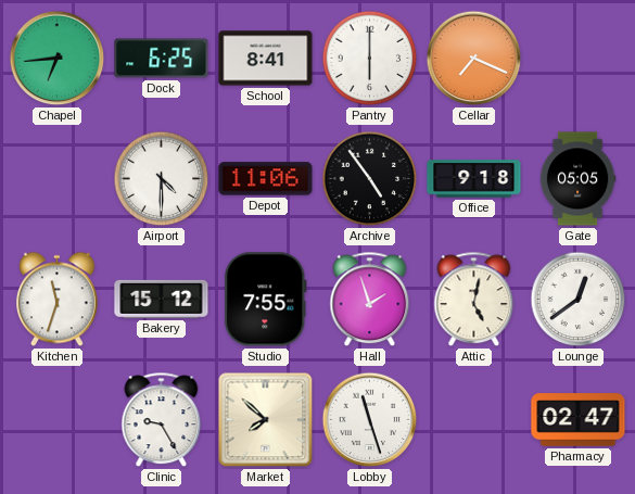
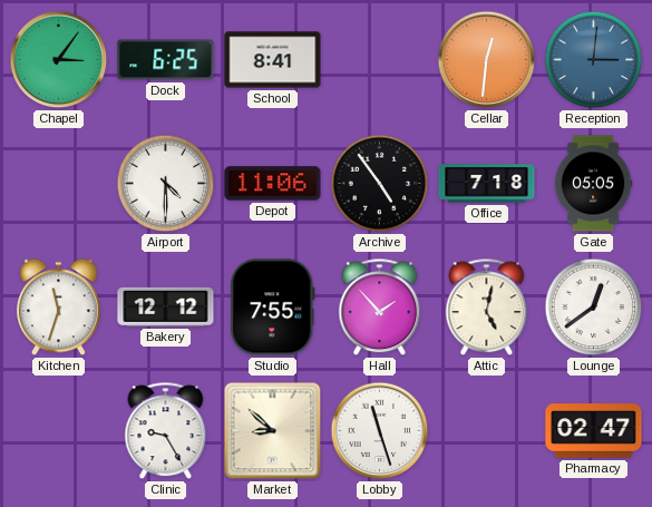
Chapel: 6:44 -> 3:06
Pantry: 6:00 -> none
Cellar: 7:19 -> 12:31
Reception: none -> 3:01
Office: 9:18 -> 7:18
Bakery: 15:12 -> 12:12
Hall: 1:57 -> 1:53
Market: 7:52 -> 8:52
